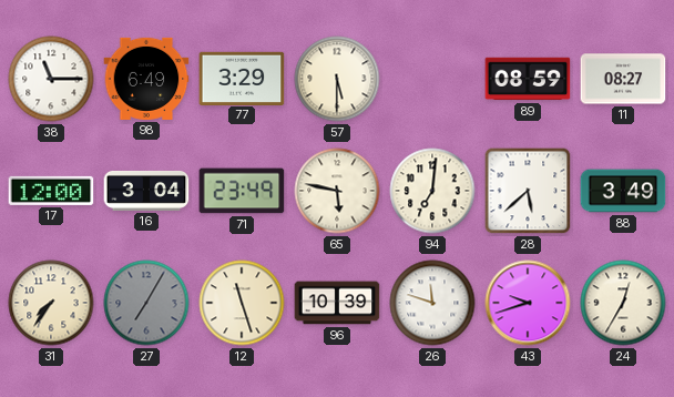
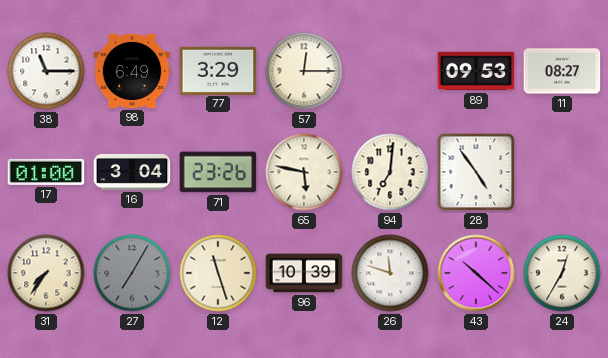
57: 5:30 -> 12:15
89: 08:59 -> 09:53
17: 12:00 -> 01:00
71: 23:49 -> 23:26
28: 5:38 -> 4:54
88: 3:49 -> none
43: 9:42 -> 10:22
